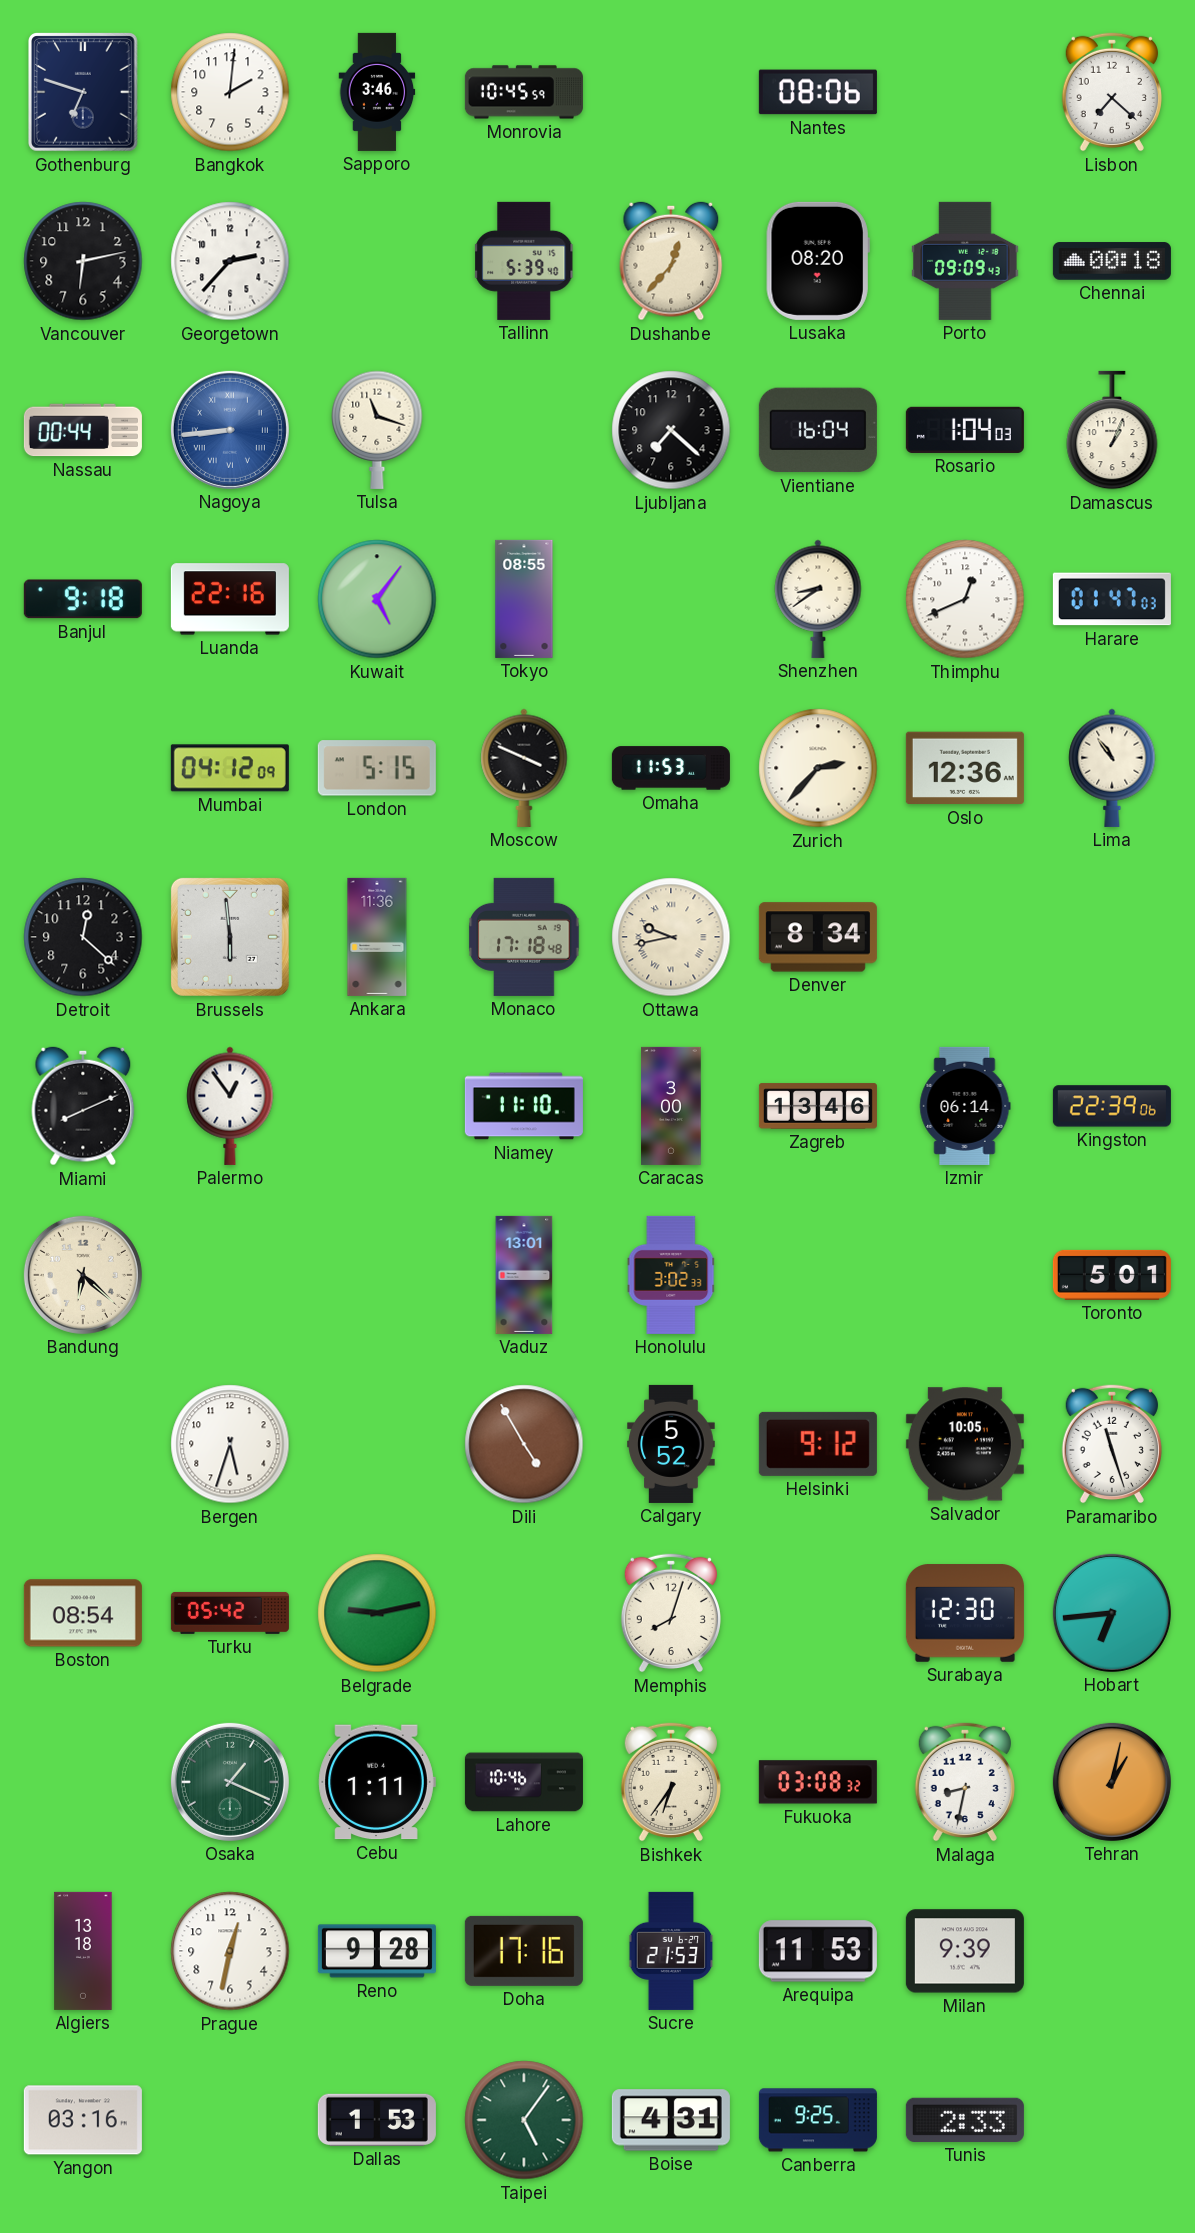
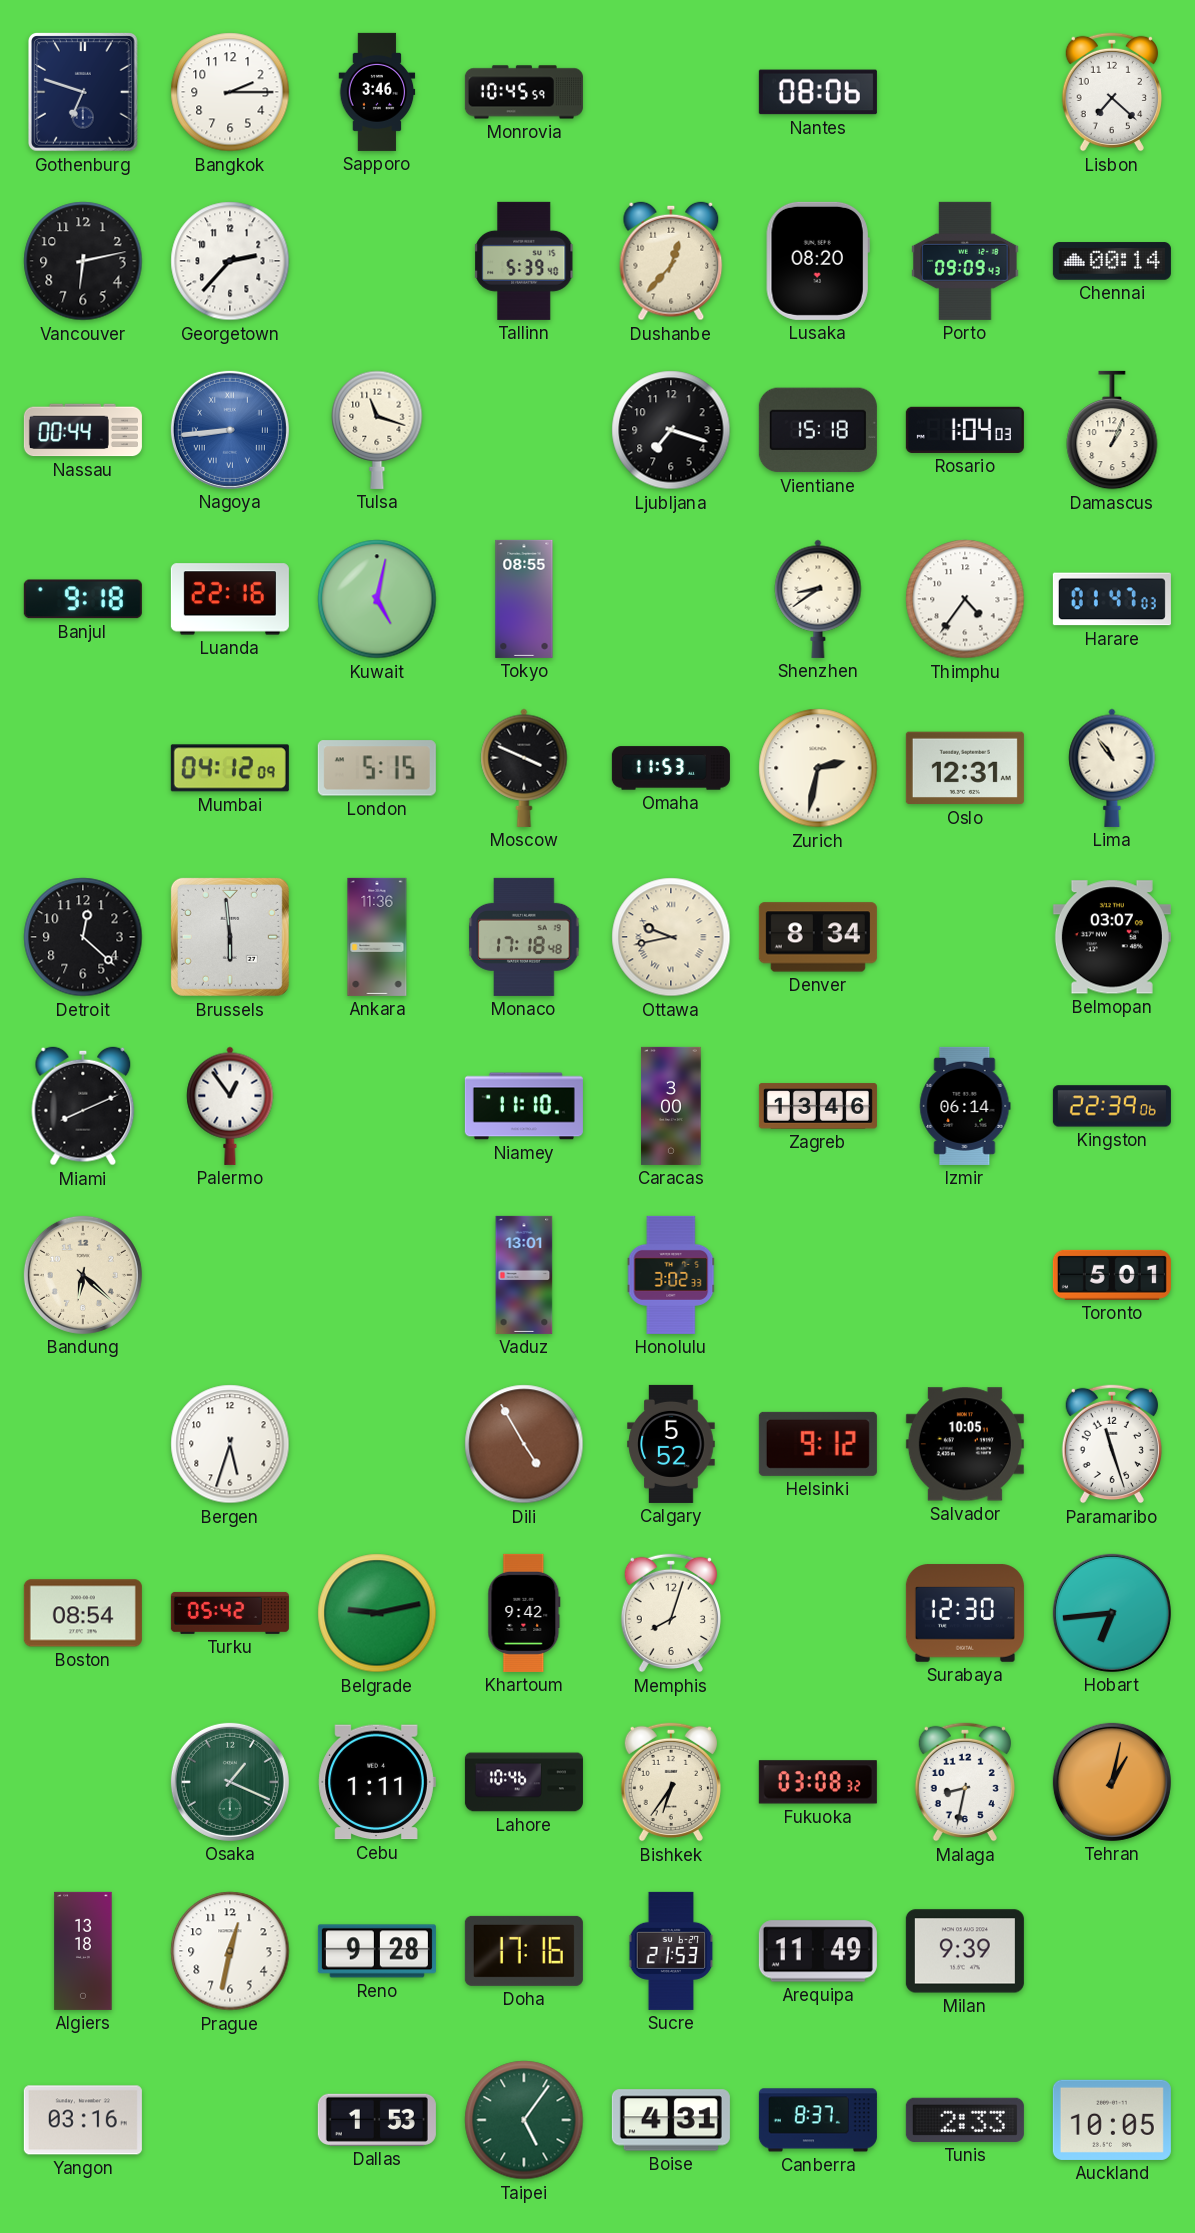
Bangkok: 2:01 -> 2:15
Chennai: 00:18 -> 00:14
Ljubljana: 7:22 -> 7:18
Vientiane: 16:04 -> 15:18
Kuwait: 5:06 -> 5:02
Thimphu: 12:41 -> 4:36
Zurich: 2:37 -> 2:32
Oslo: 12:36 -> 12:31
Belmopan: none -> 03:07
Khartoum: none -> 9:42
Arequipa: 11:53 -> 11:49
Canberra: 9:25 -> 8:37
Auckland: none -> 10:05
